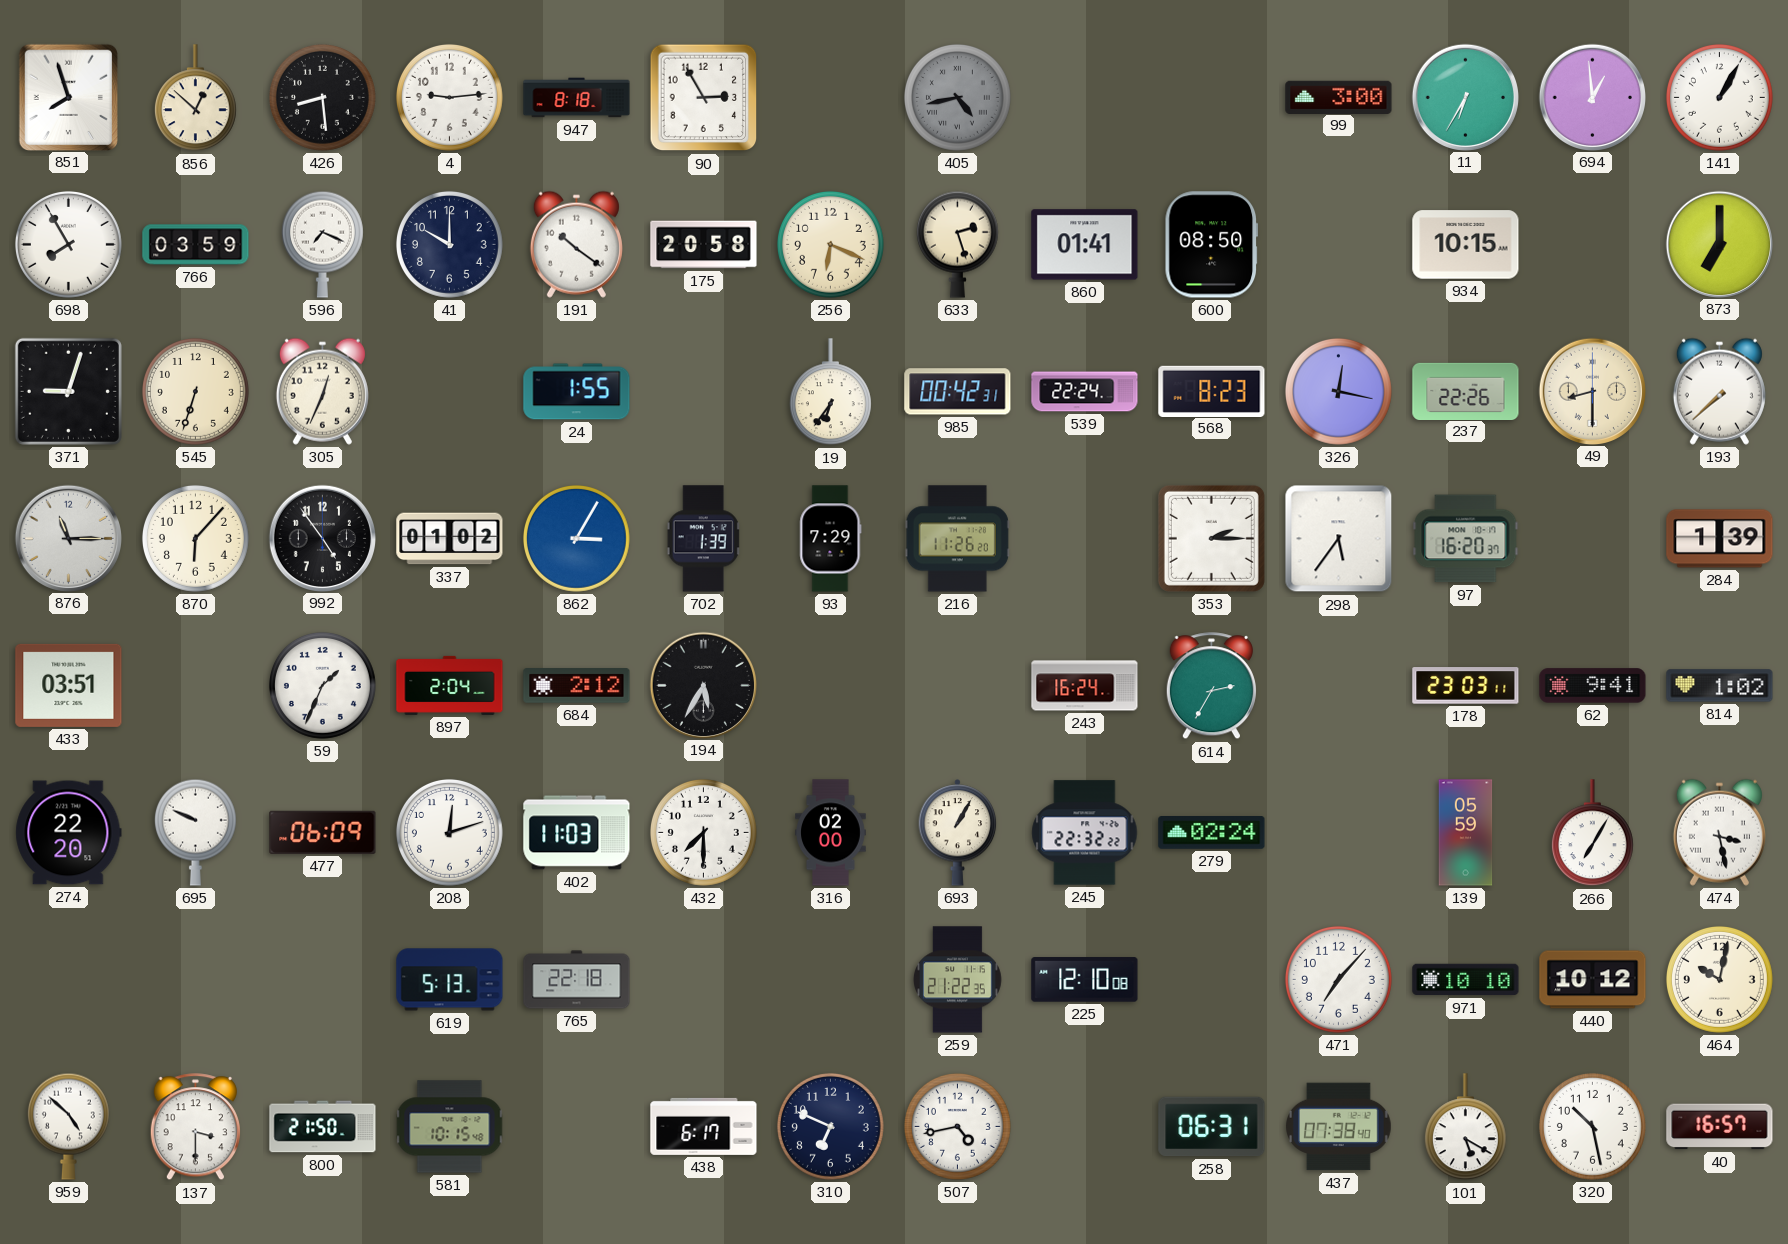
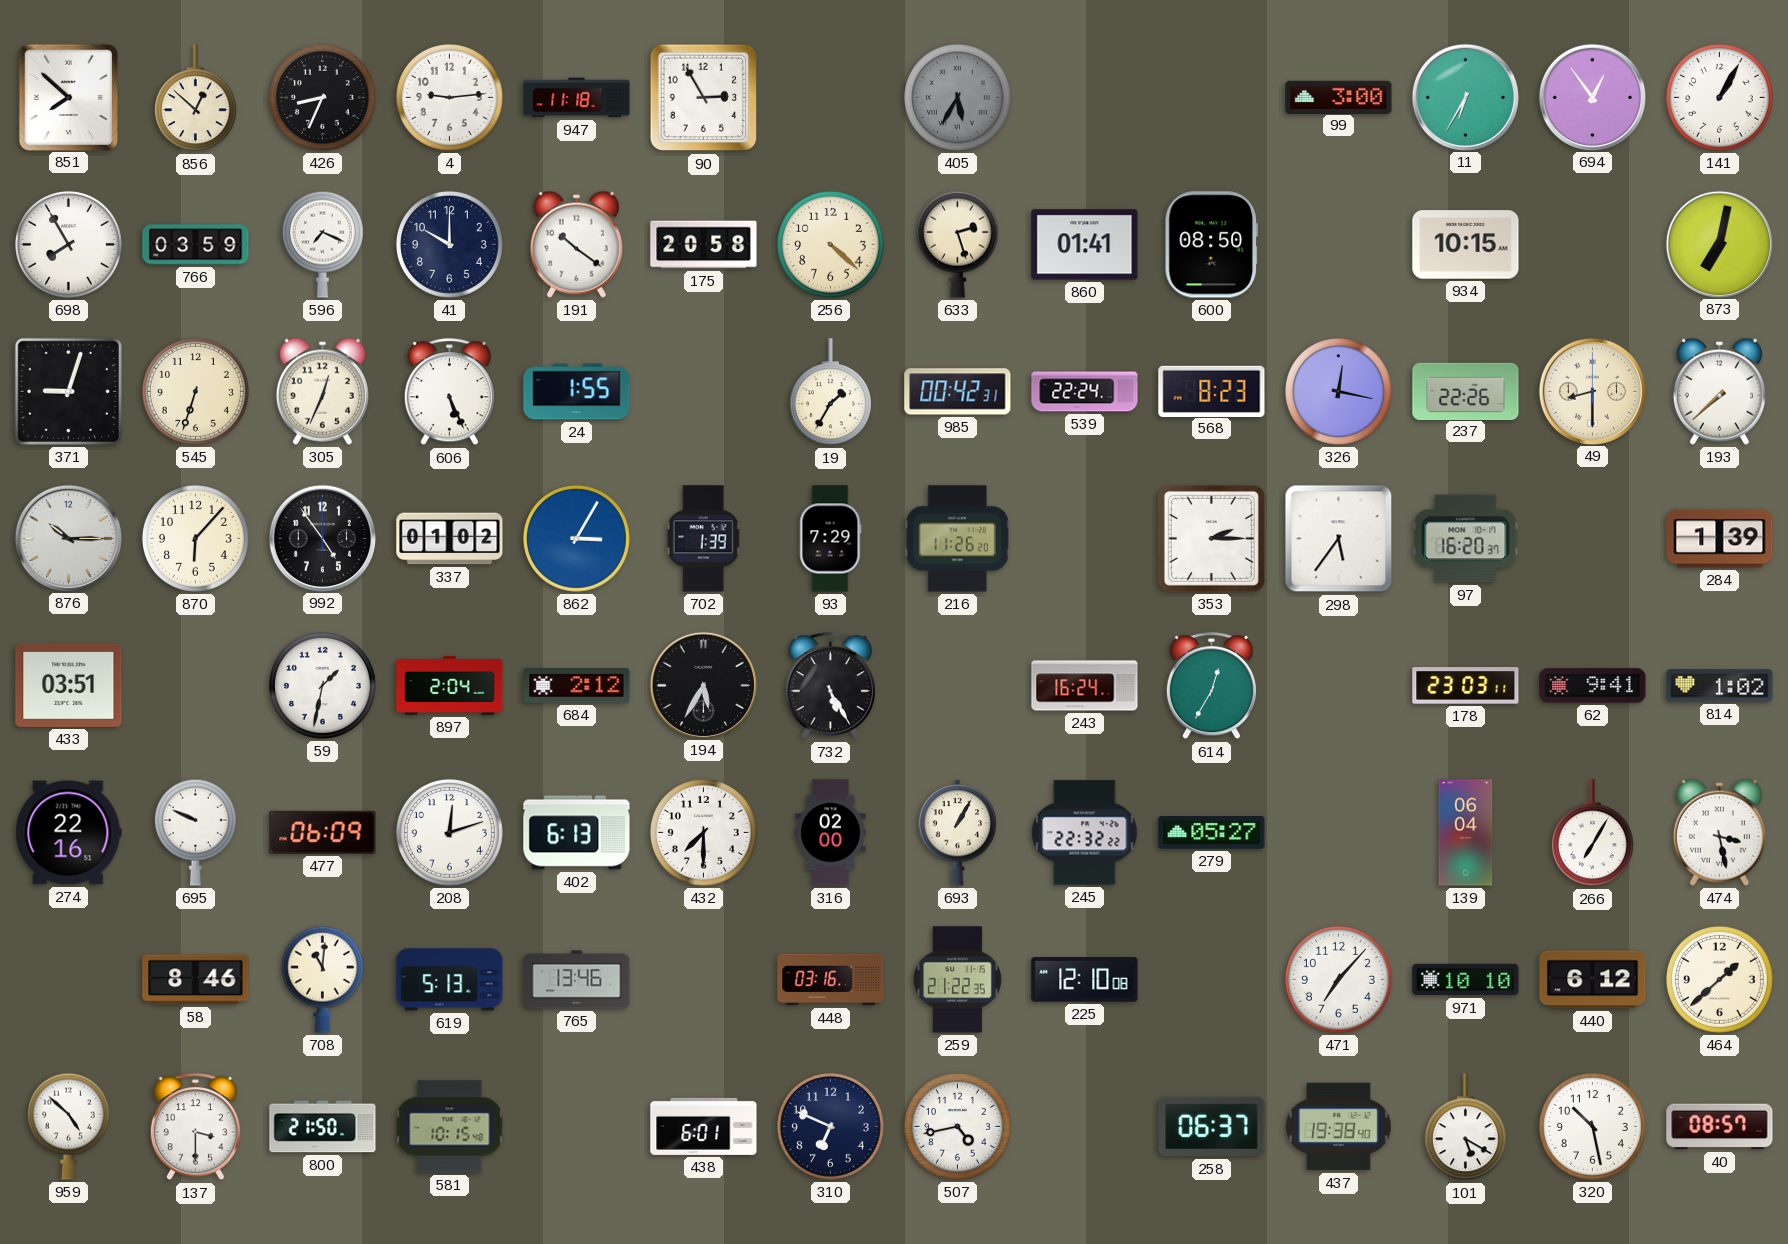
851: 7:57 -> 7:52
426: 8:29 -> 8:34
947: 8:18 -> 11:18
405: 4:43 -> 5:35
694: 12:59 -> 12:54
256: 6:19 -> 4:22
873: 7:00 -> 7:02
606: none -> 5:26
19: 6:36 -> 1:35
876: 11:15 -> 10:15
59: 1:34 -> 1:32
732: none -> 5:25
614: 2:35 -> 12:35
274: 22:20 -> 22:16
402: 11:03 -> 6:13
279: 02:24 -> 05:27
139: 05:59 -> 06:04
58: none -> 8:46
708: none -> 11:01
765: 22:18 -> 13:46
448: none -> 03:16
440: 10:12 -> 6:12
464: 10:02 -> 1:38
438: 6:17 -> 6:01
258: 06:31 -> 06:37
437: 07:38 -> 19:38
40: 16:57 -> 08:57
